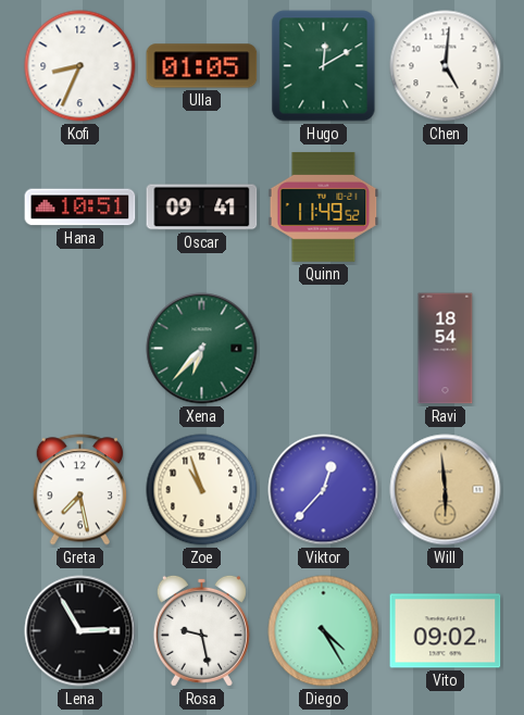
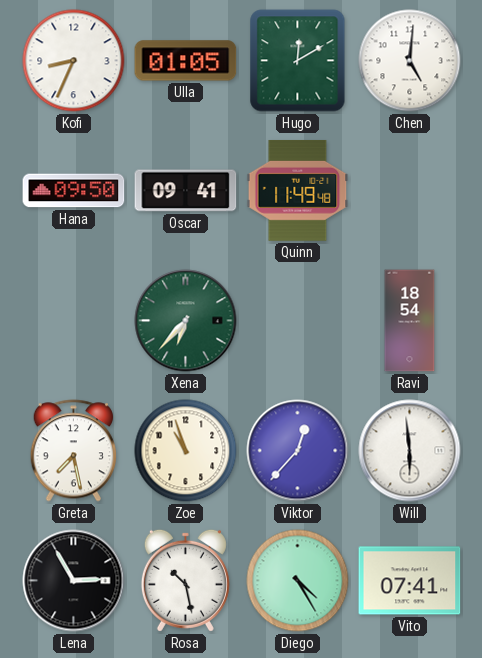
Hana: 10:51 -> 09:50
Quinn: 11:49:52 -> 11:49:48
Will dial: champagne -> white
Rosa: 9:28 -> 10:28
Vito: 09:02 -> 07:41
